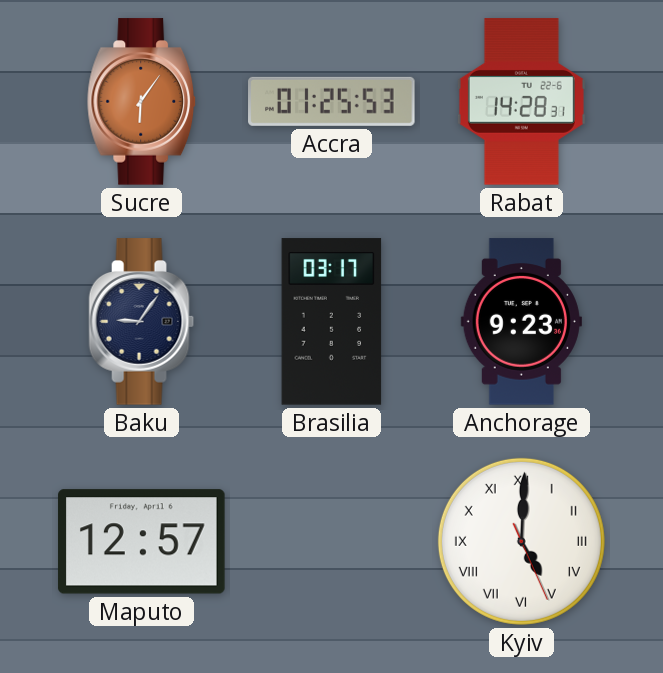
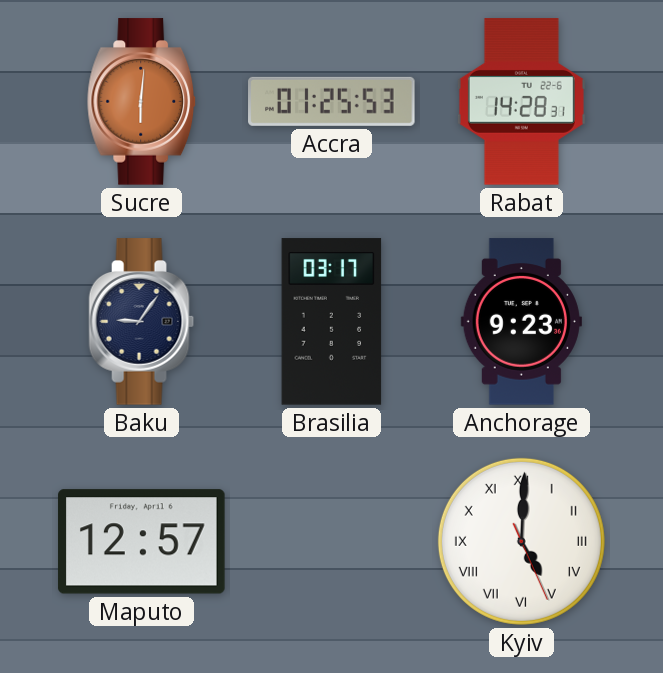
Sucre: 6:06 -> 6:01
